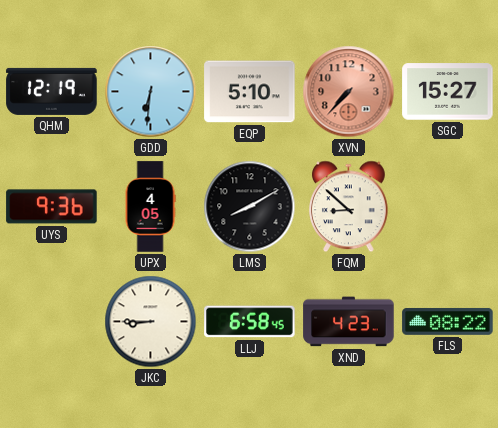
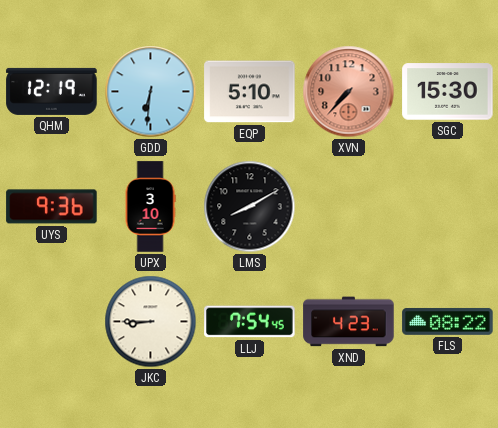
SGC: 15:27 -> 15:30
UPX: 4:05 -> 3:10
FQM: 8:52 -> none
LLJ: 6:58 -> 7:54
